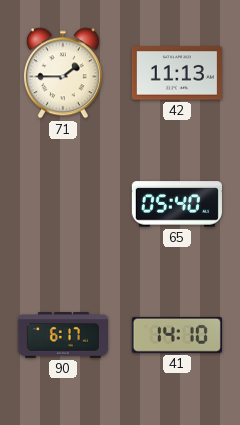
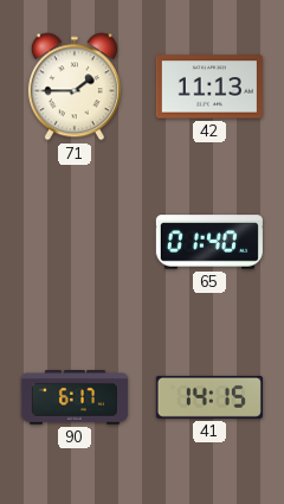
65: 05:40 -> 01:40
41: 14:10 -> 14:15
